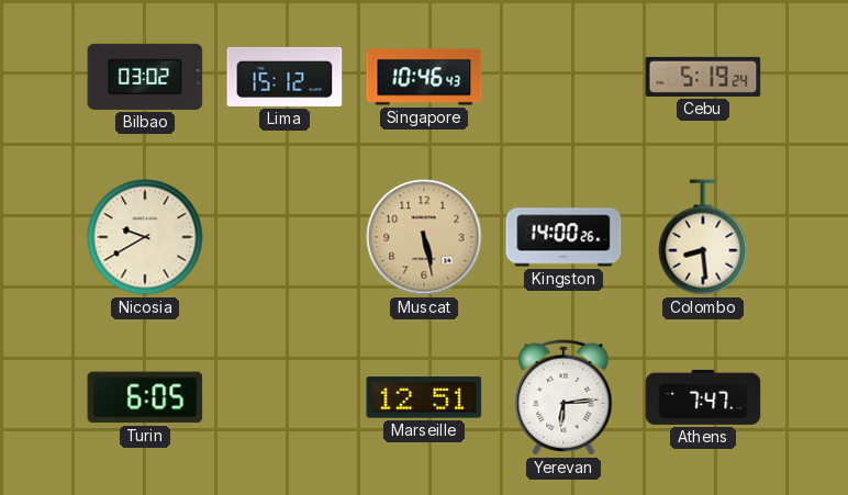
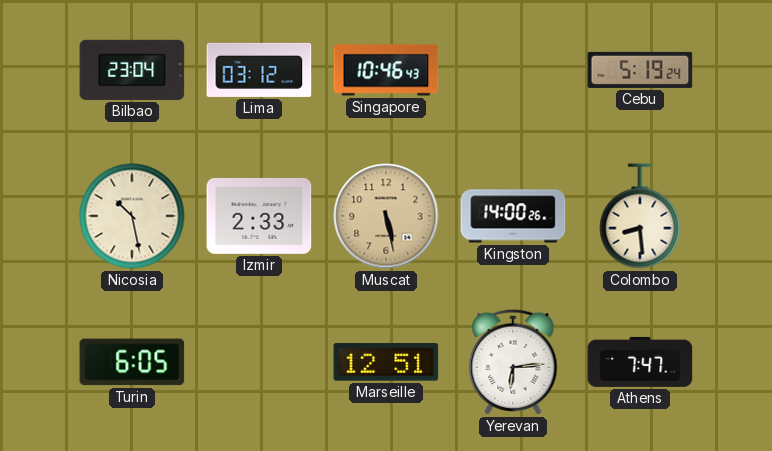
Bilbao: 03:02 -> 23:04
Lima: 15:12 -> 03:12
Nicosia: 9:40 -> 10:28
Izmir: none -> 2:33
